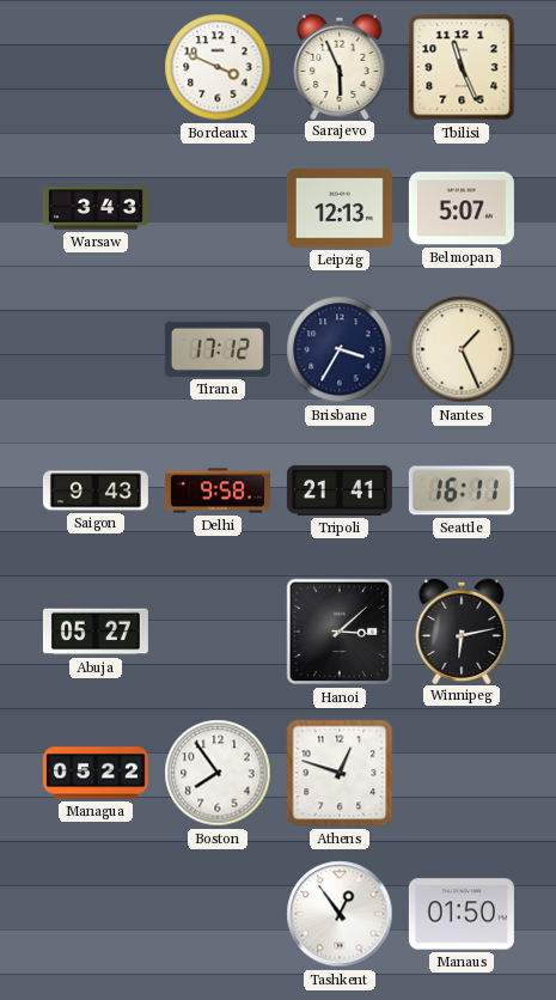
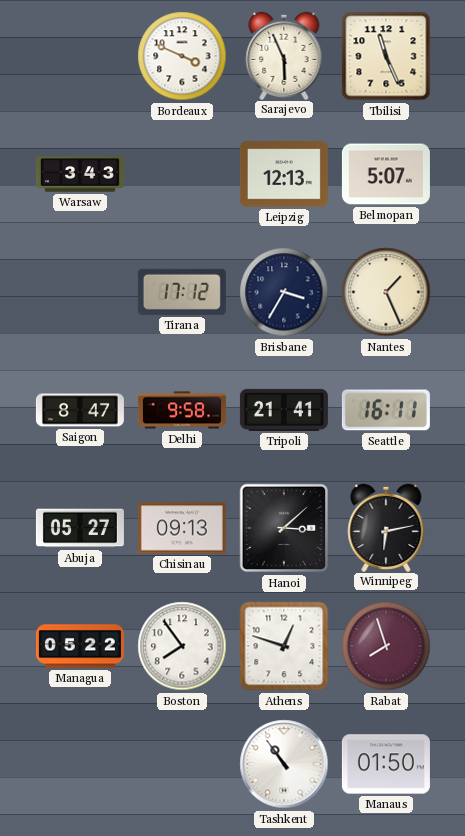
Saigon: 9:43 -> 8:47
Chisinau: none -> 09:13
Rabat: none -> 7:57
Tashkent: 12:54 -> 10:54
